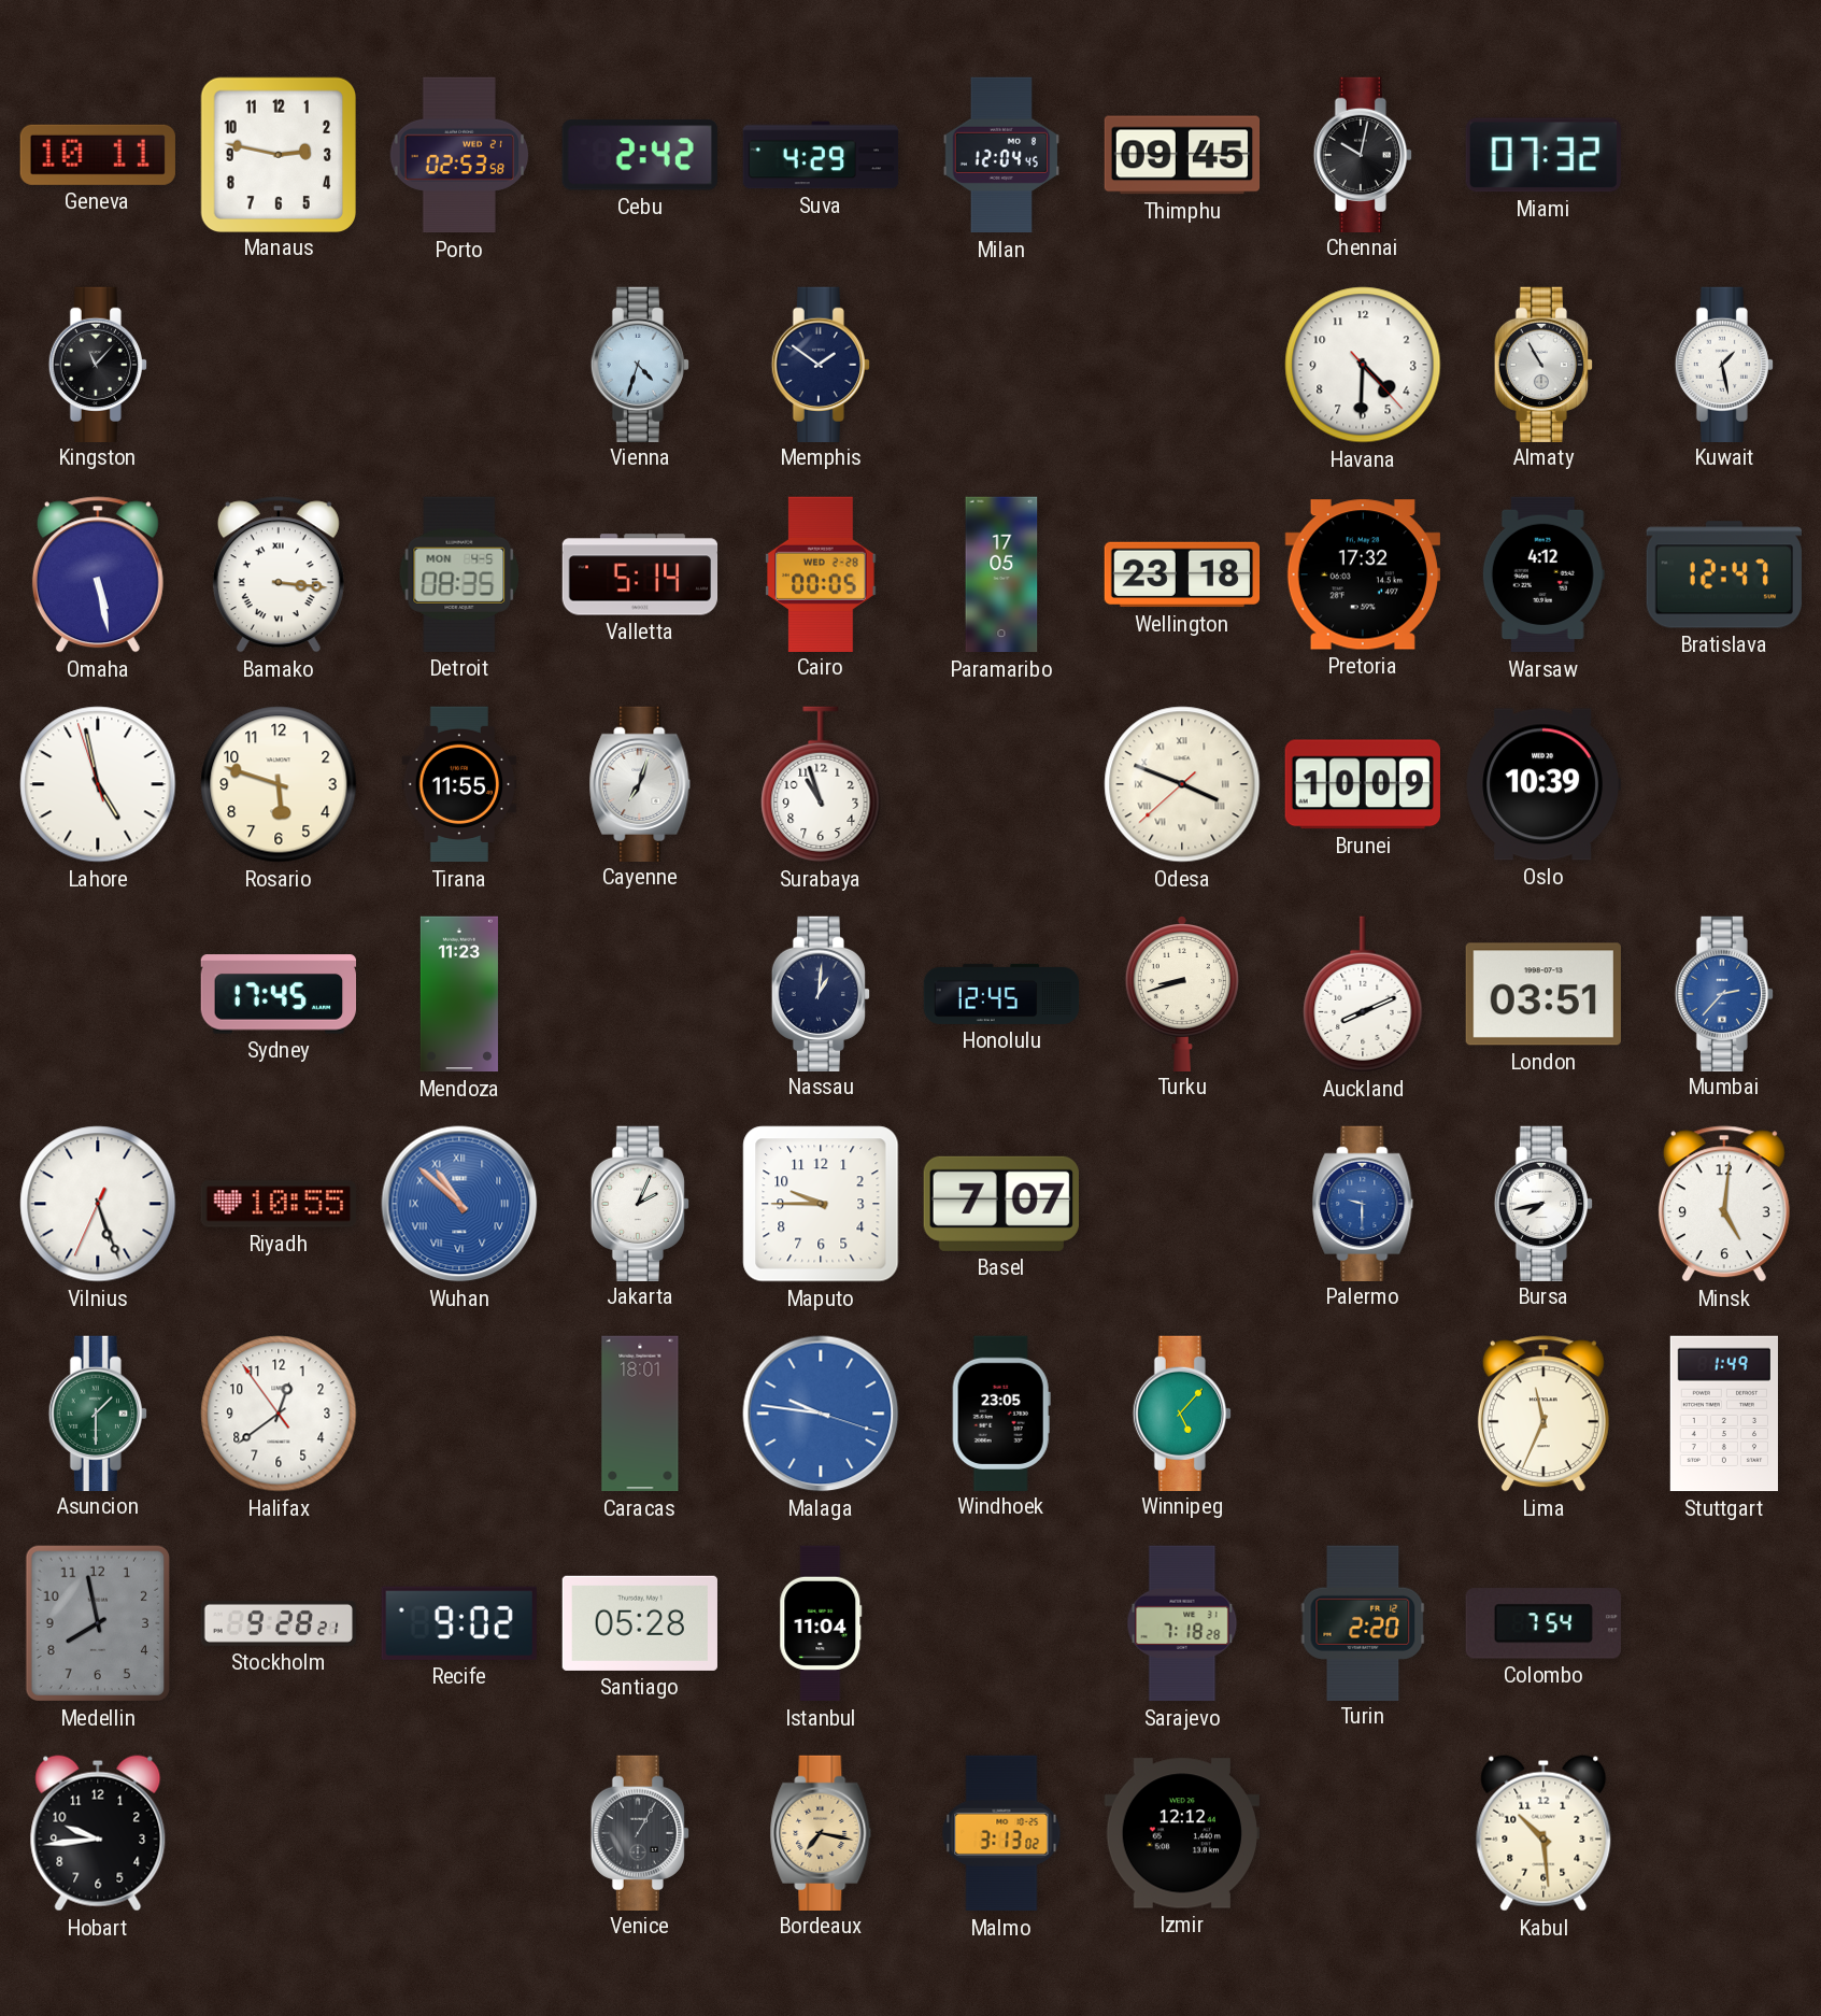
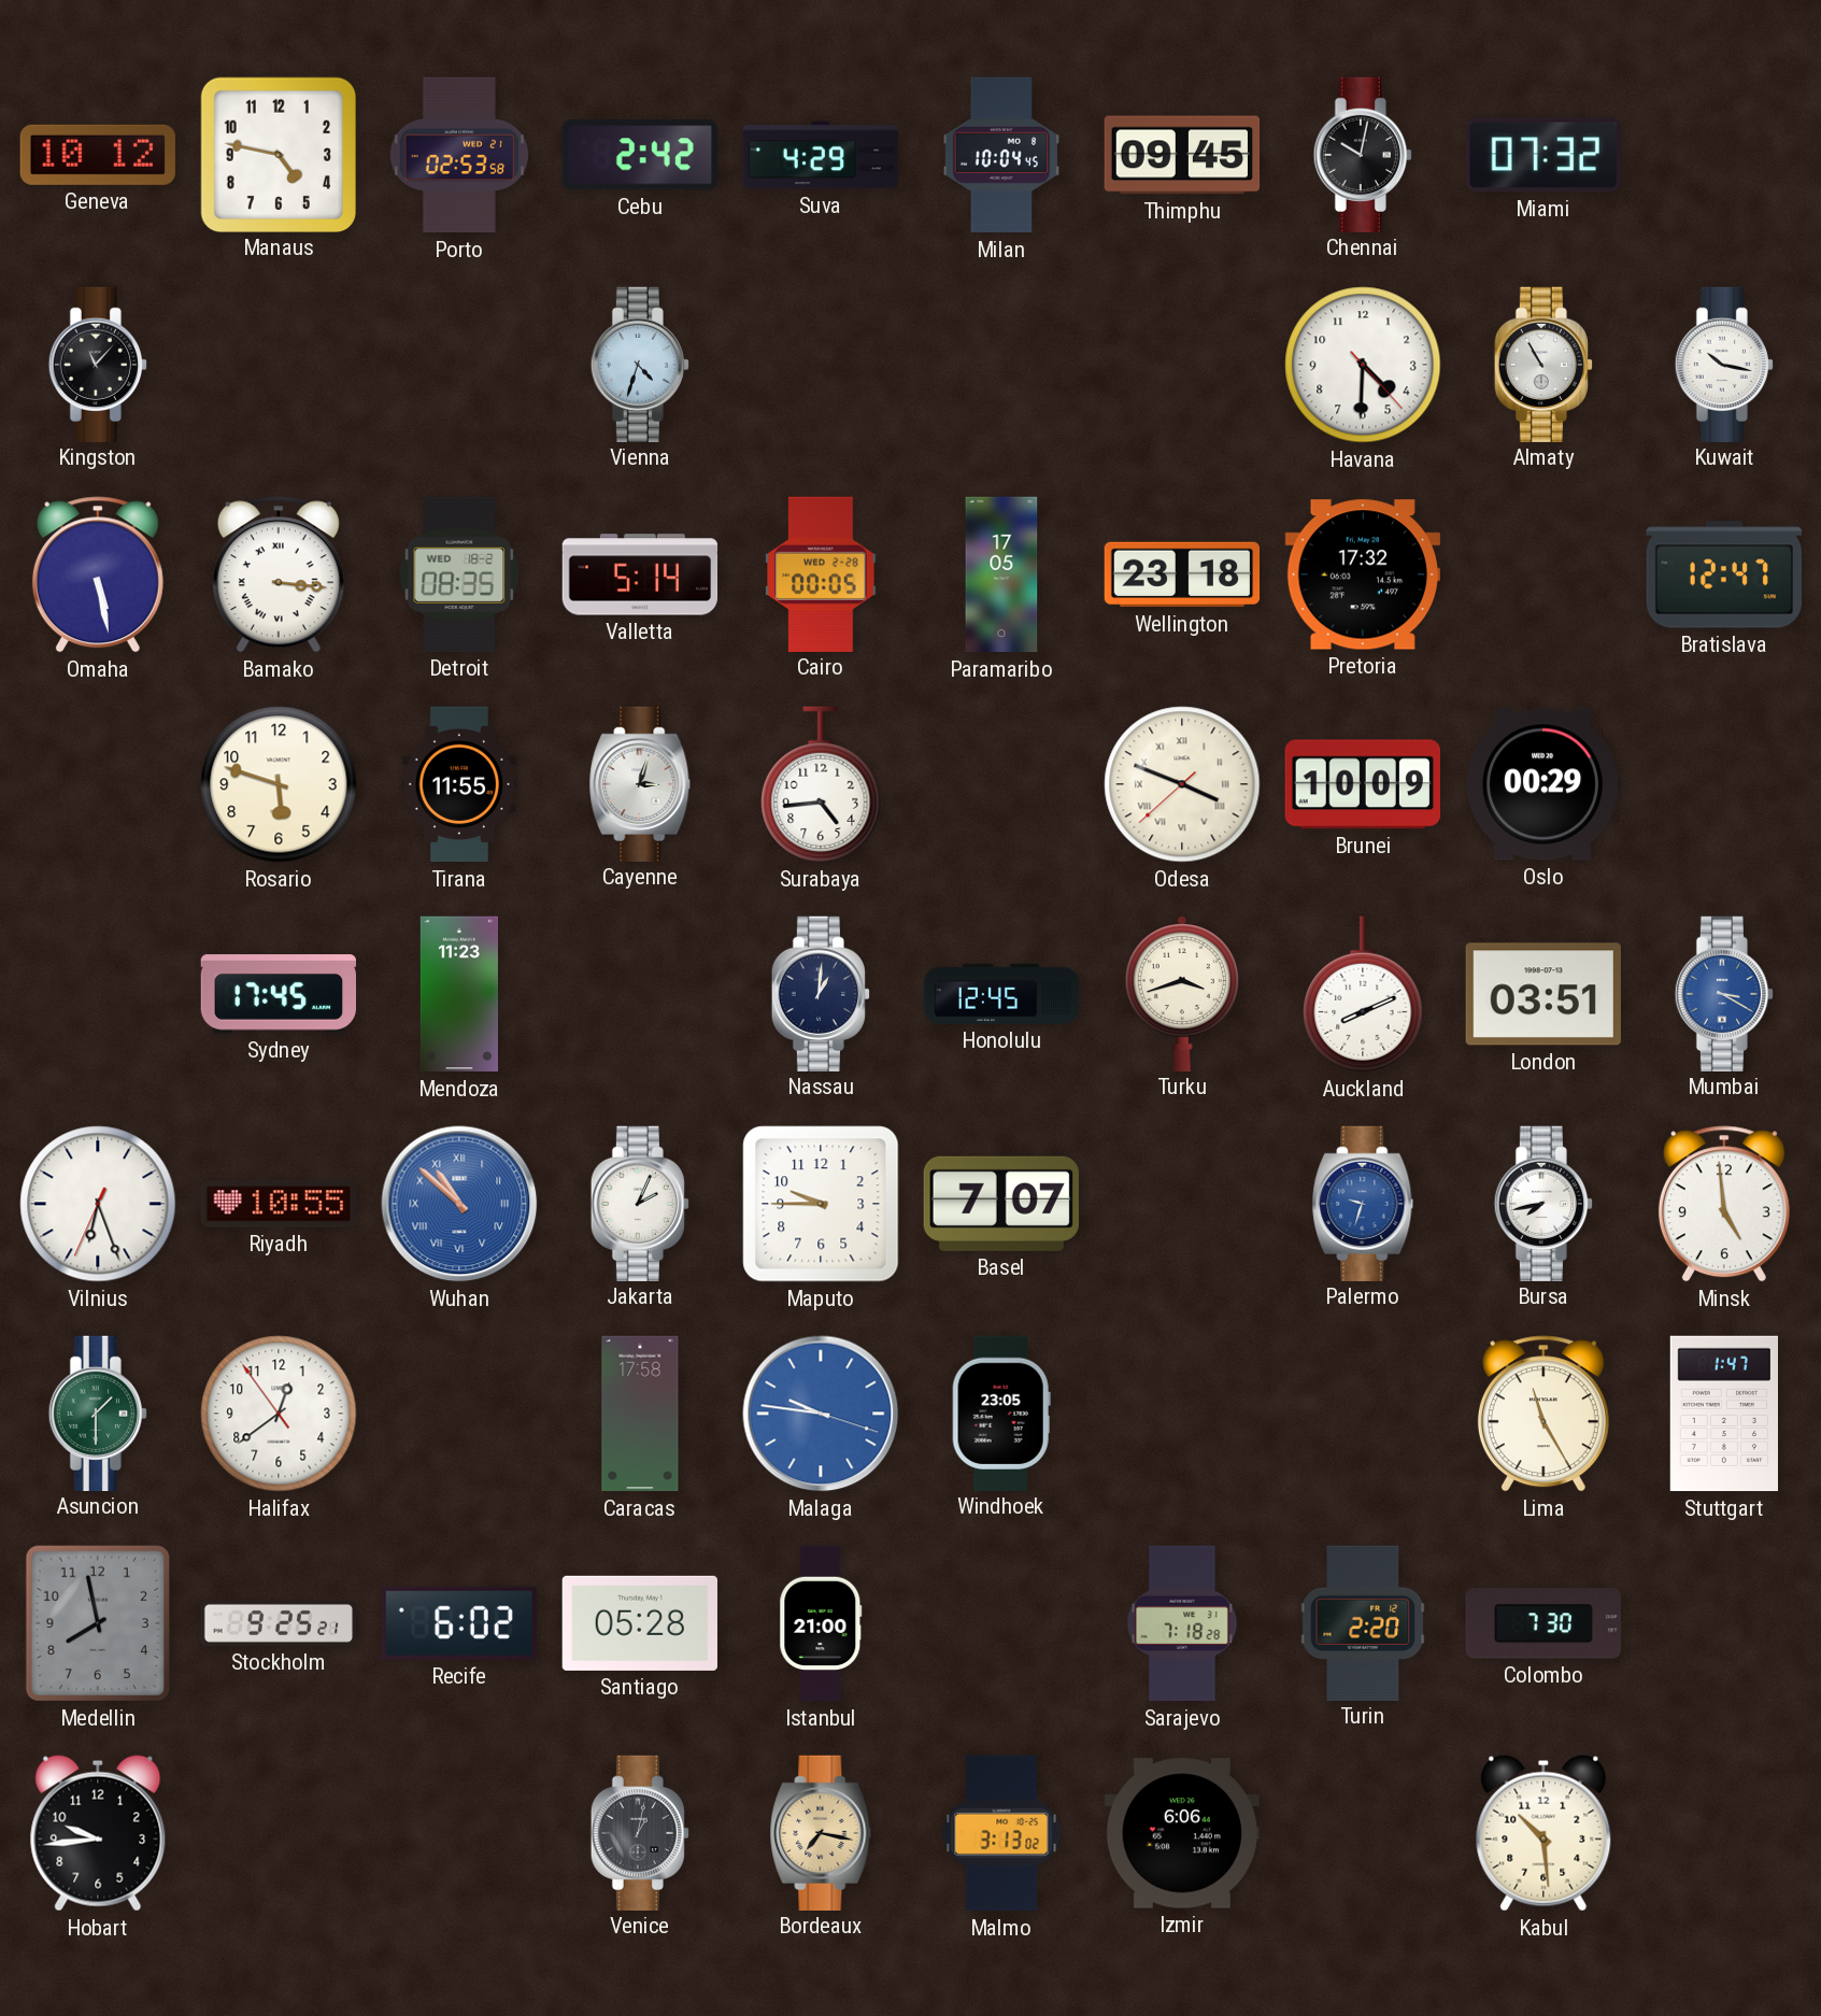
Geneva: 10:11 -> 10:12
Manaus: 2:47 -> 4:47
Milan: 12:04 -> 10:04
Memphis: 1:51 -> none
Kuwait: 1:28 -> 10:17
Detroit date: MON 4-5 -> WED 18-2
Warsaw: 4:12 -> none
Lahore: 4:57 -> none
Cayenne: 7:03 -> 3:03
Surabaya: 10:57 -> 4:44
Oslo: 10:39 -> 00:29
Turku: 8:42 -> 3:42
Mumbai: 2:37 -> 3:20
Vilnius: 5:26 -> 6:26
Palermo: 9:30 -> 9:33
Minsk: 5:01 -> 4:59
Caracas: 18:01 -> 17:58
Winnipeg: 5:07 -> none
Lima: 11:34 -> 11:25
Stuttgart: 1:49 -> 1:47
Stockholm: 9:28 -> 9:25
Recife: 9:02 -> 6:02
Istanbul: 11:04 -> 21:00
Colombo: 7:54 -> 7:30
Venice: 1:05 -> 1:02
Izmir: 12:12 -> 6:06
